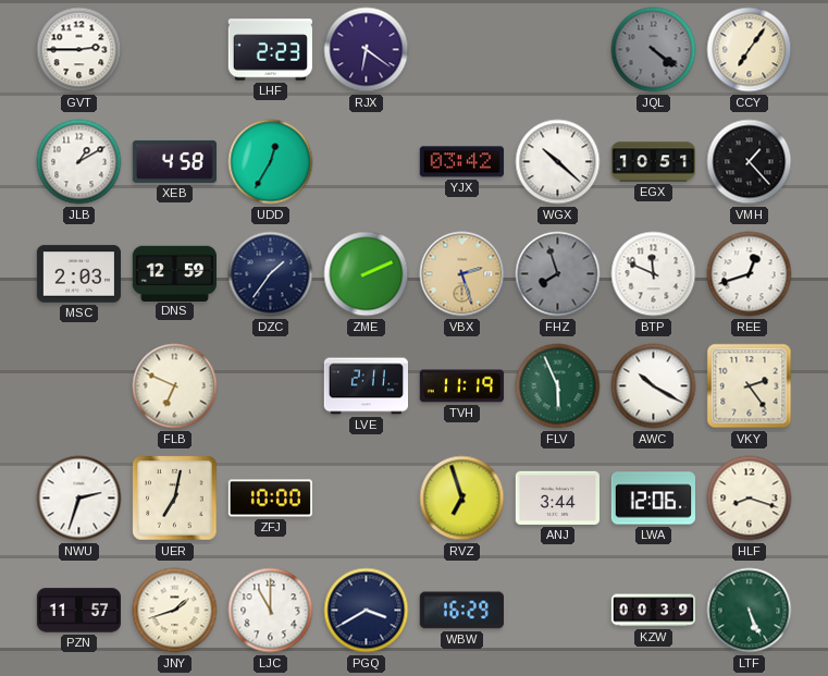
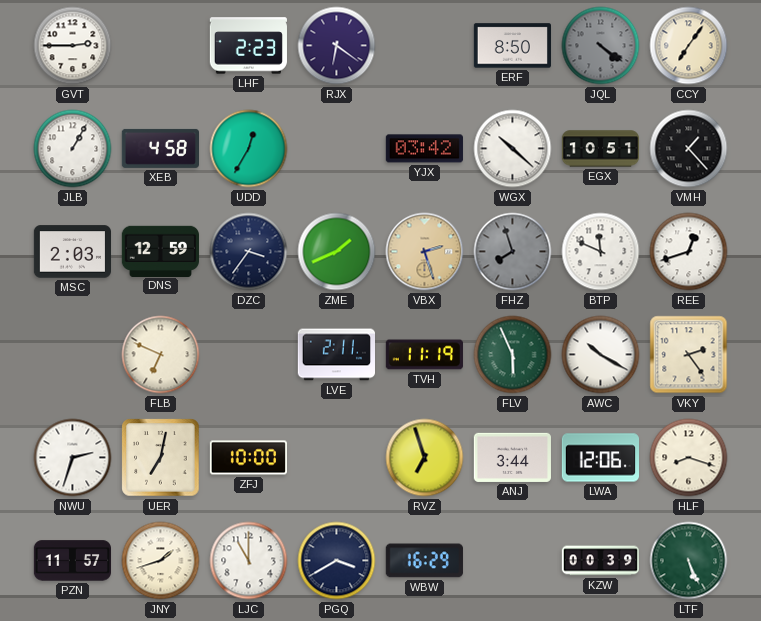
ERF: none -> 8:50
JLB: 1:10 -> 1:05
DZC: 1:36 -> 3:36
ZME: 2:11 -> 1:41
